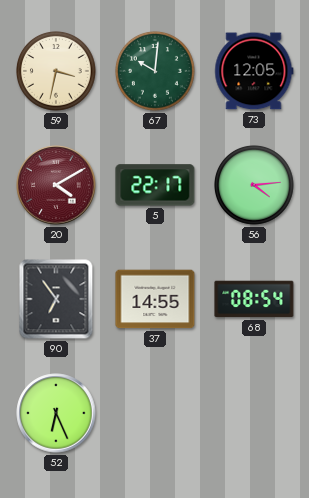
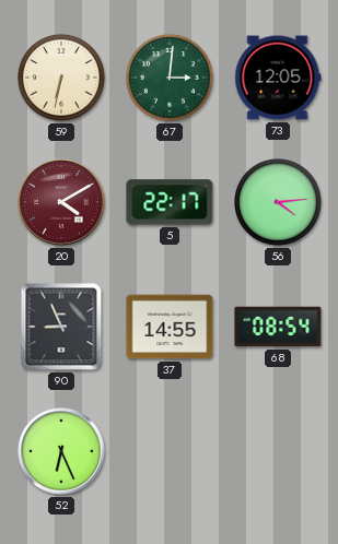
59: 3:32 -> 6:32
67: 10:01 -> 3:01
90: 6:54 -> 8:56
